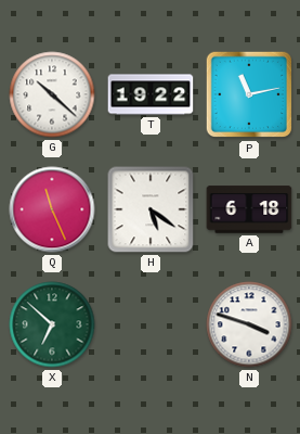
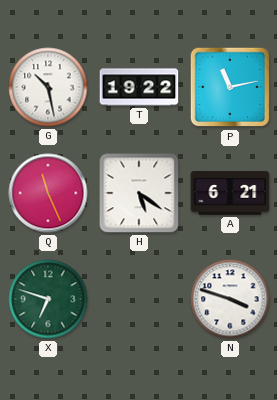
G: 10:22 -> 10:28
A: 6:18 -> 6:21
X: 6:52 -> 6:48
